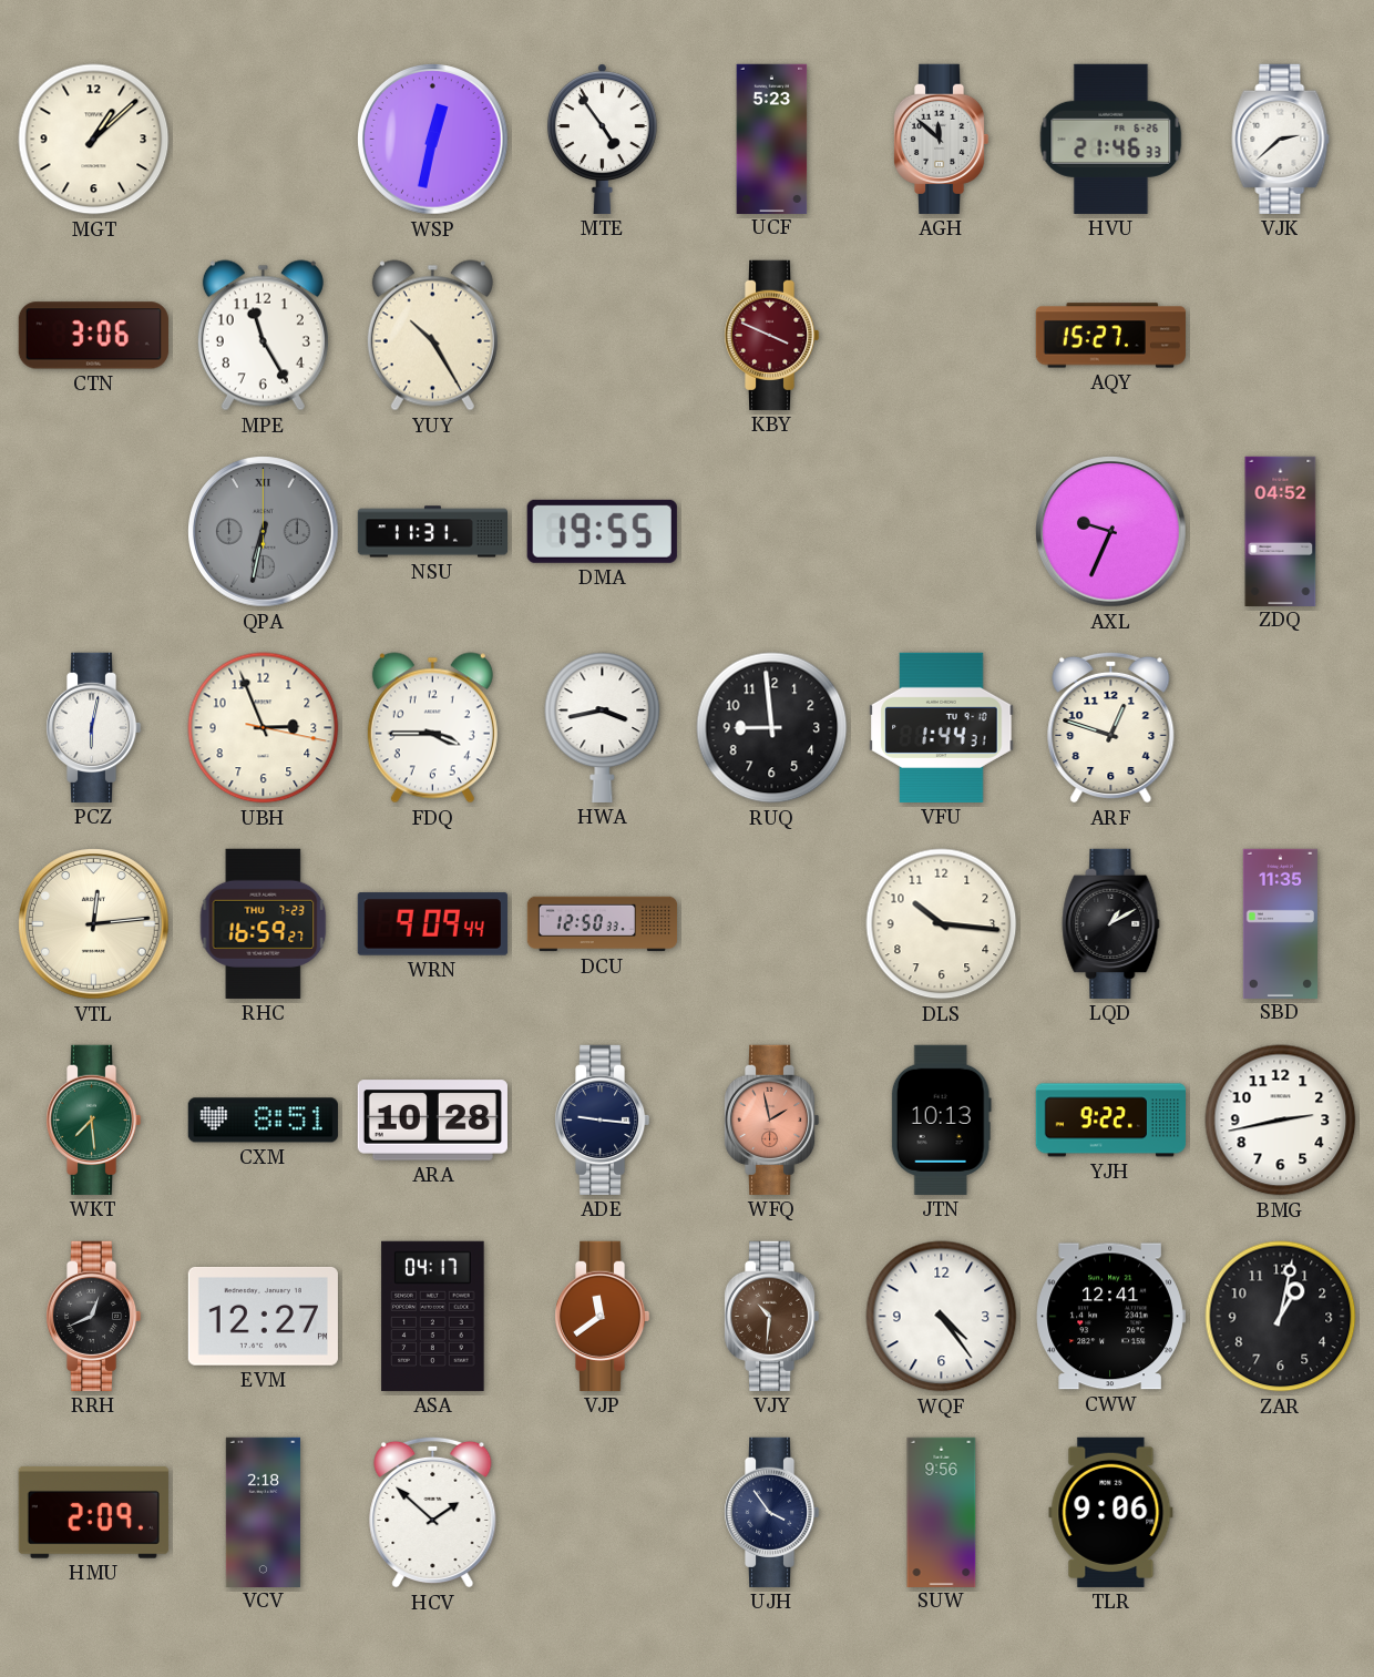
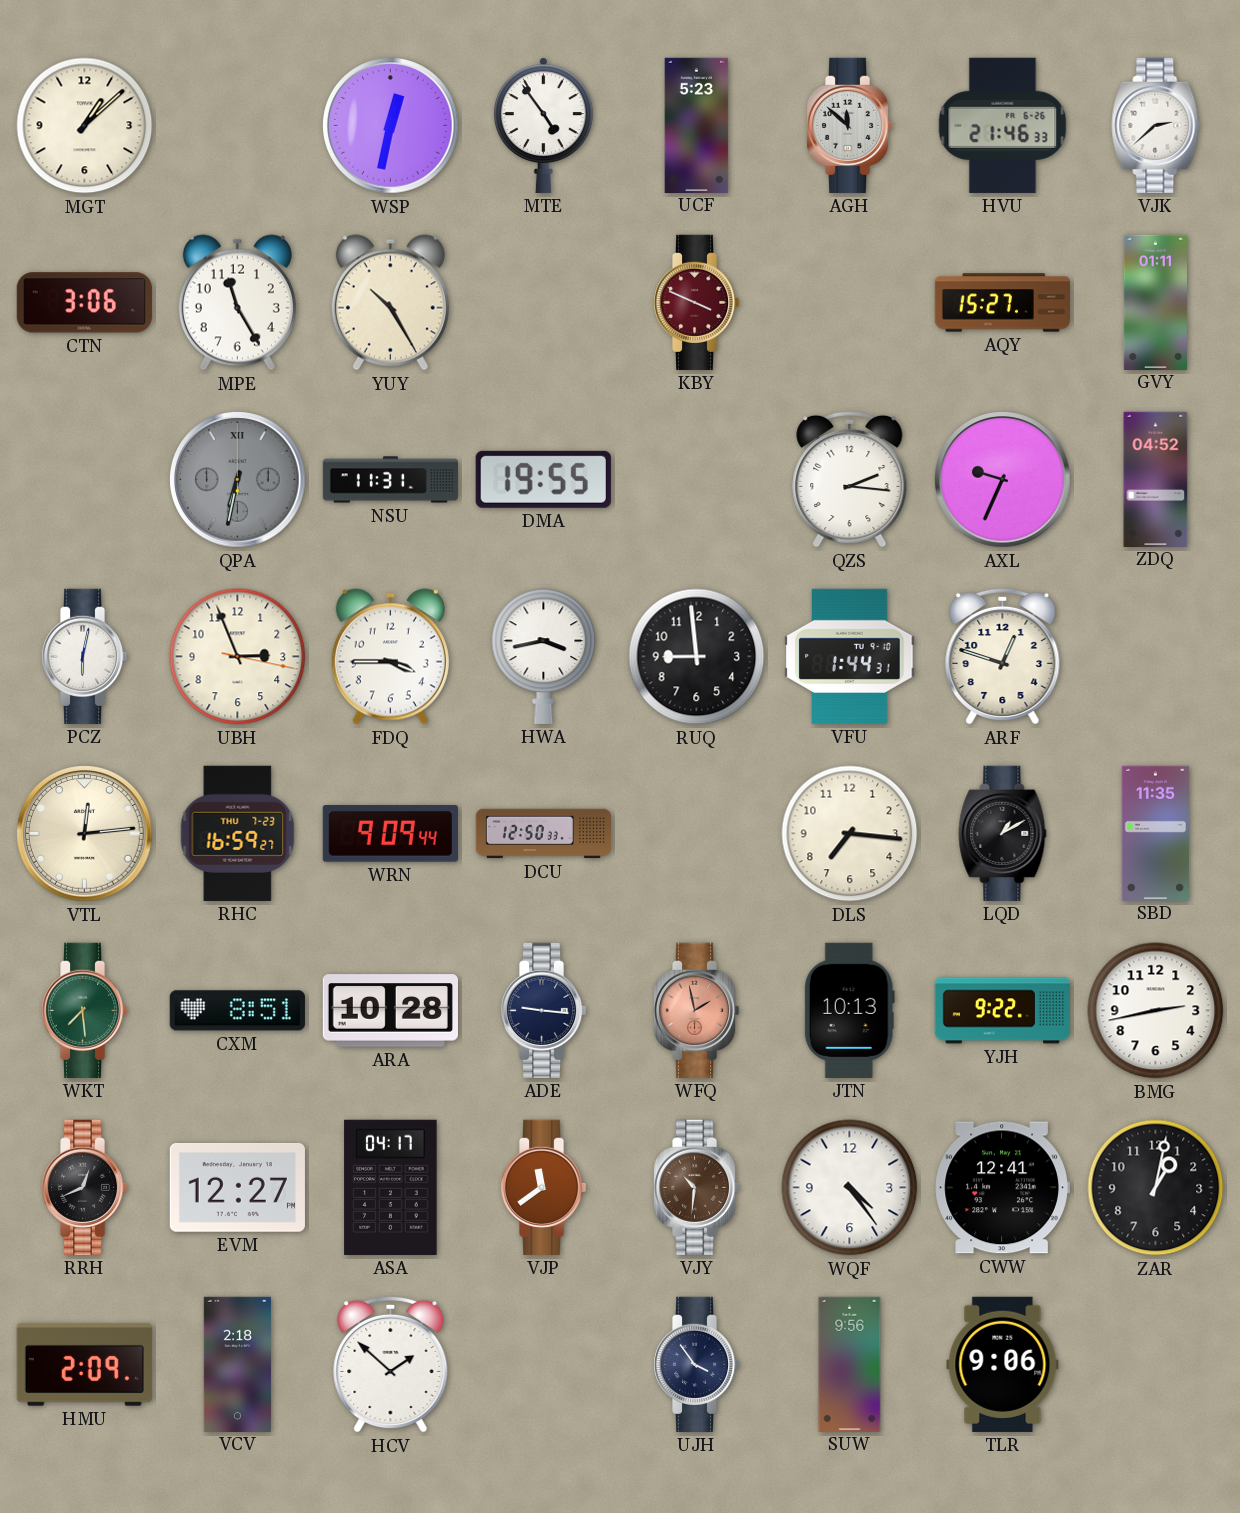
GVY: none -> 01:11
QZS: none -> 2:16
DLS: 10:16 -> 7:16
